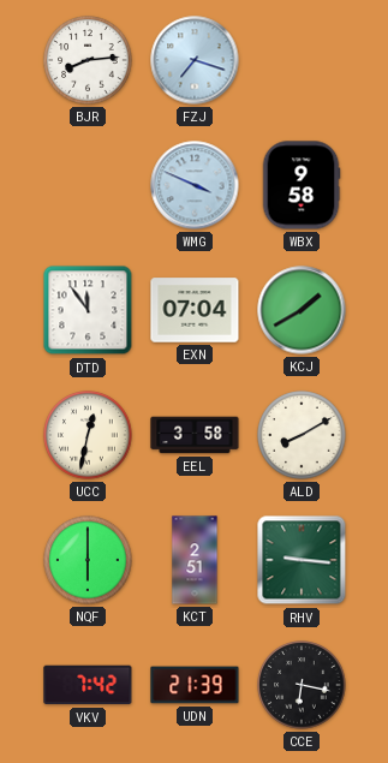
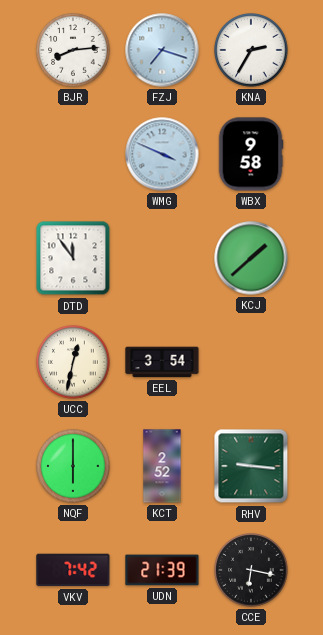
KNA: none -> 2:35
EXN: 07:04 -> none
KCJ: 1:40 -> 1:38
EEL: 3:58 -> 3:54
ALD: 8:10 -> none
KCT: 2:51 -> 2:52
